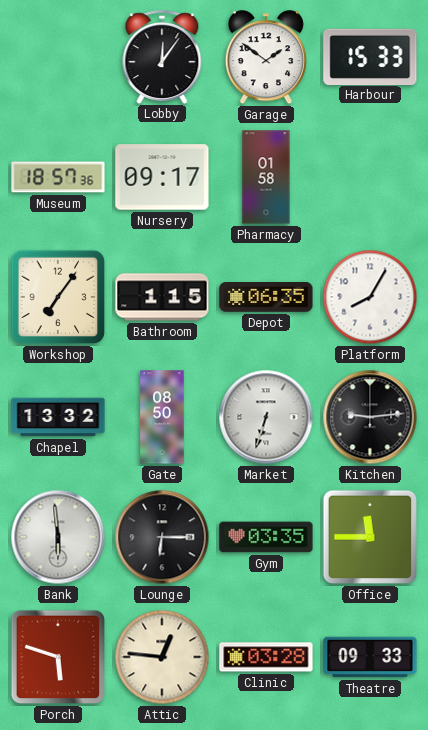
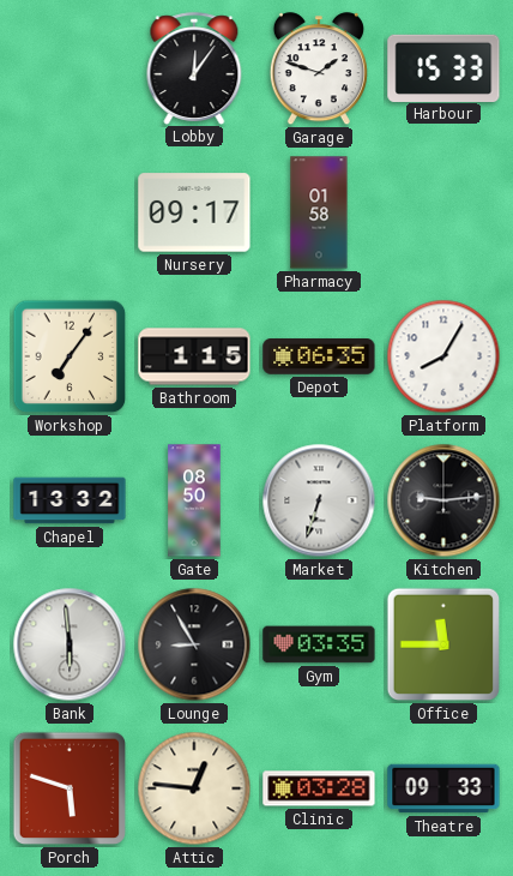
Garage: 1:51 -> 1:48
Museum: 18:57 -> none
Lounge: 6:15 -> 8:55
